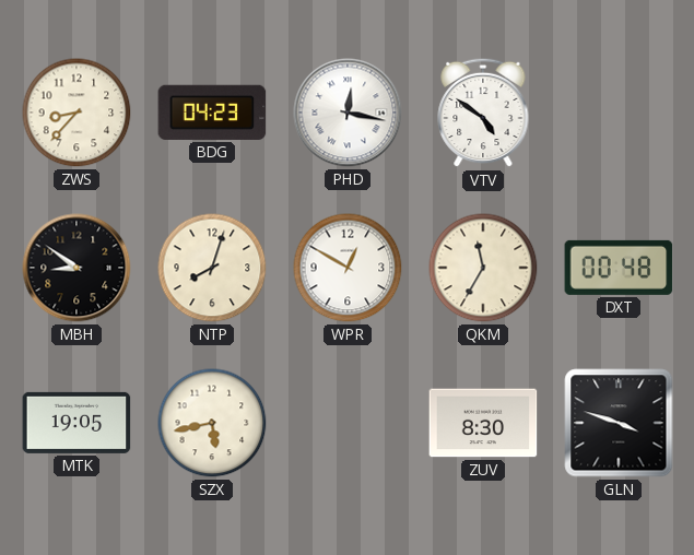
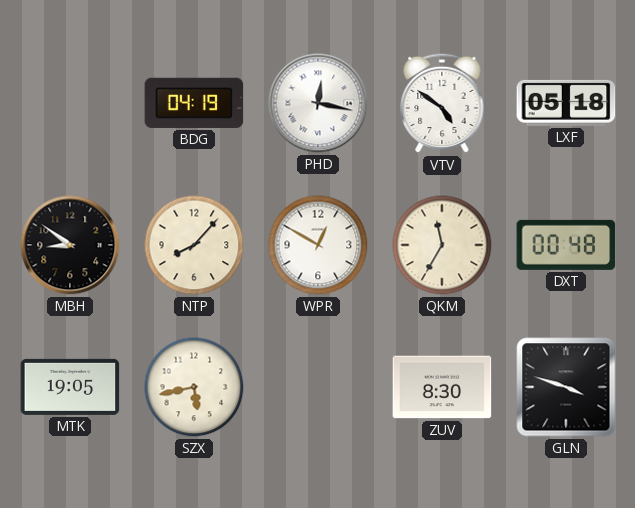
ZWS: 8:37 -> none
BDG: 04:23 -> 04:19
LXF: none -> 05:18
NTP: 8:03 -> 8:07
